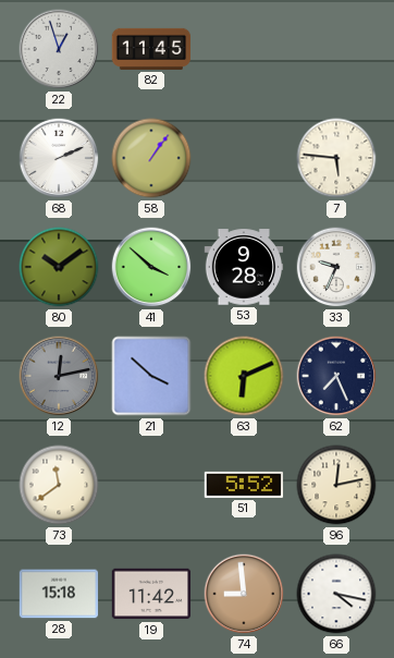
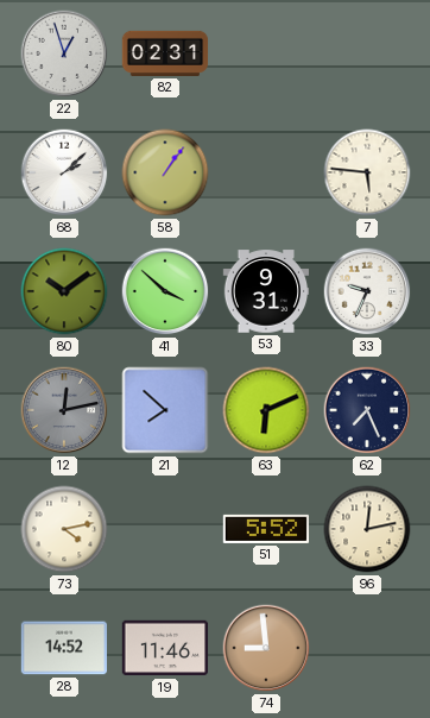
82: 11:45 -> 02:31
68: 2:11 -> 2:08
53: 9:28 -> 9:31
21: 3:52 -> 7:52
73: 11:39 -> 4:13
28: 15:18 -> 14:52
19: 11:42 -> 11:46
66: 4:17 -> none
